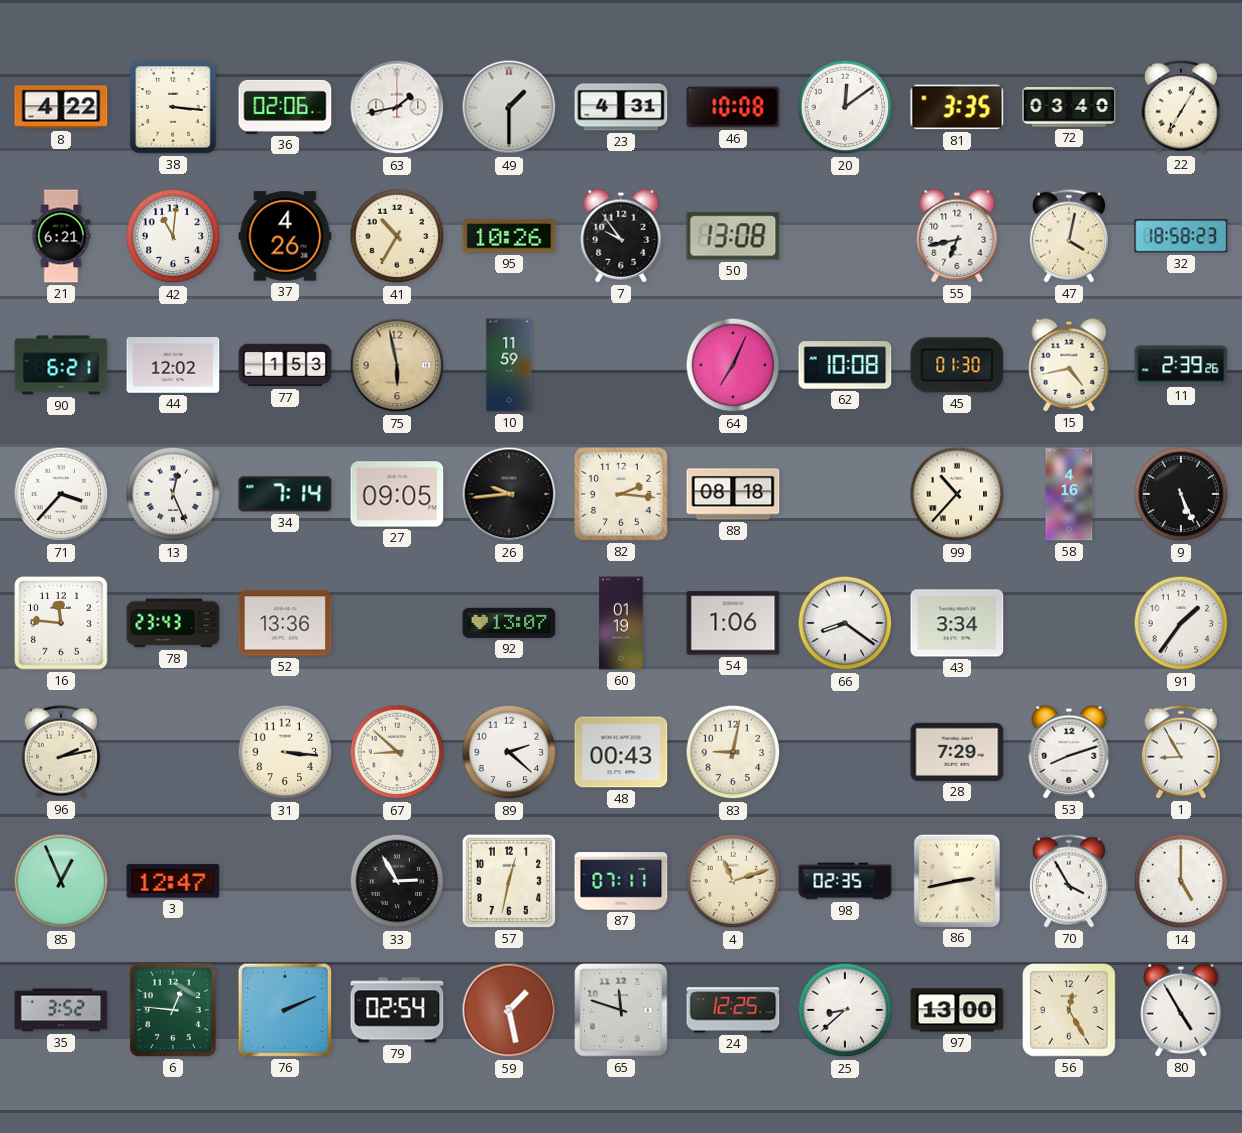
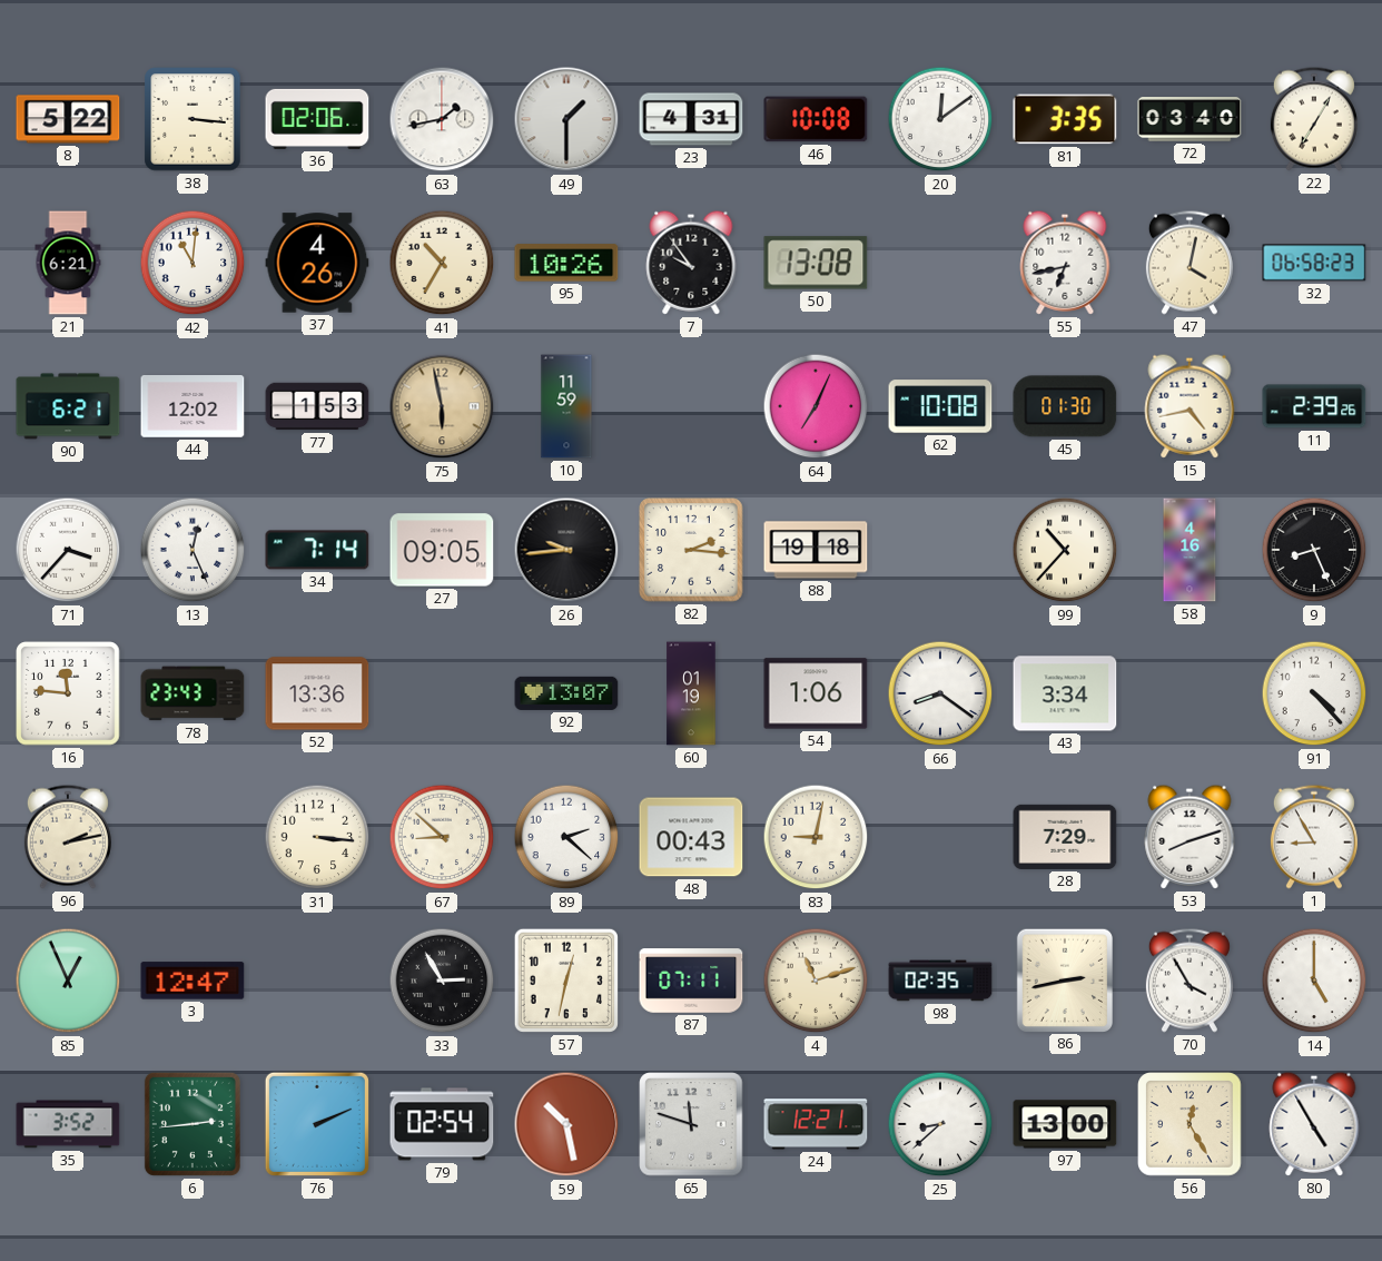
8: 4:22 -> 5:22
32: 18:58 -> 06:58
88: 08:18 -> 19:18
9: 5:26 -> 8:26
91: 1:36 -> 4:23
6: 12:46 -> 2:44
59: 1:28 -> 10:28
24: 12:25 -> 12:21
